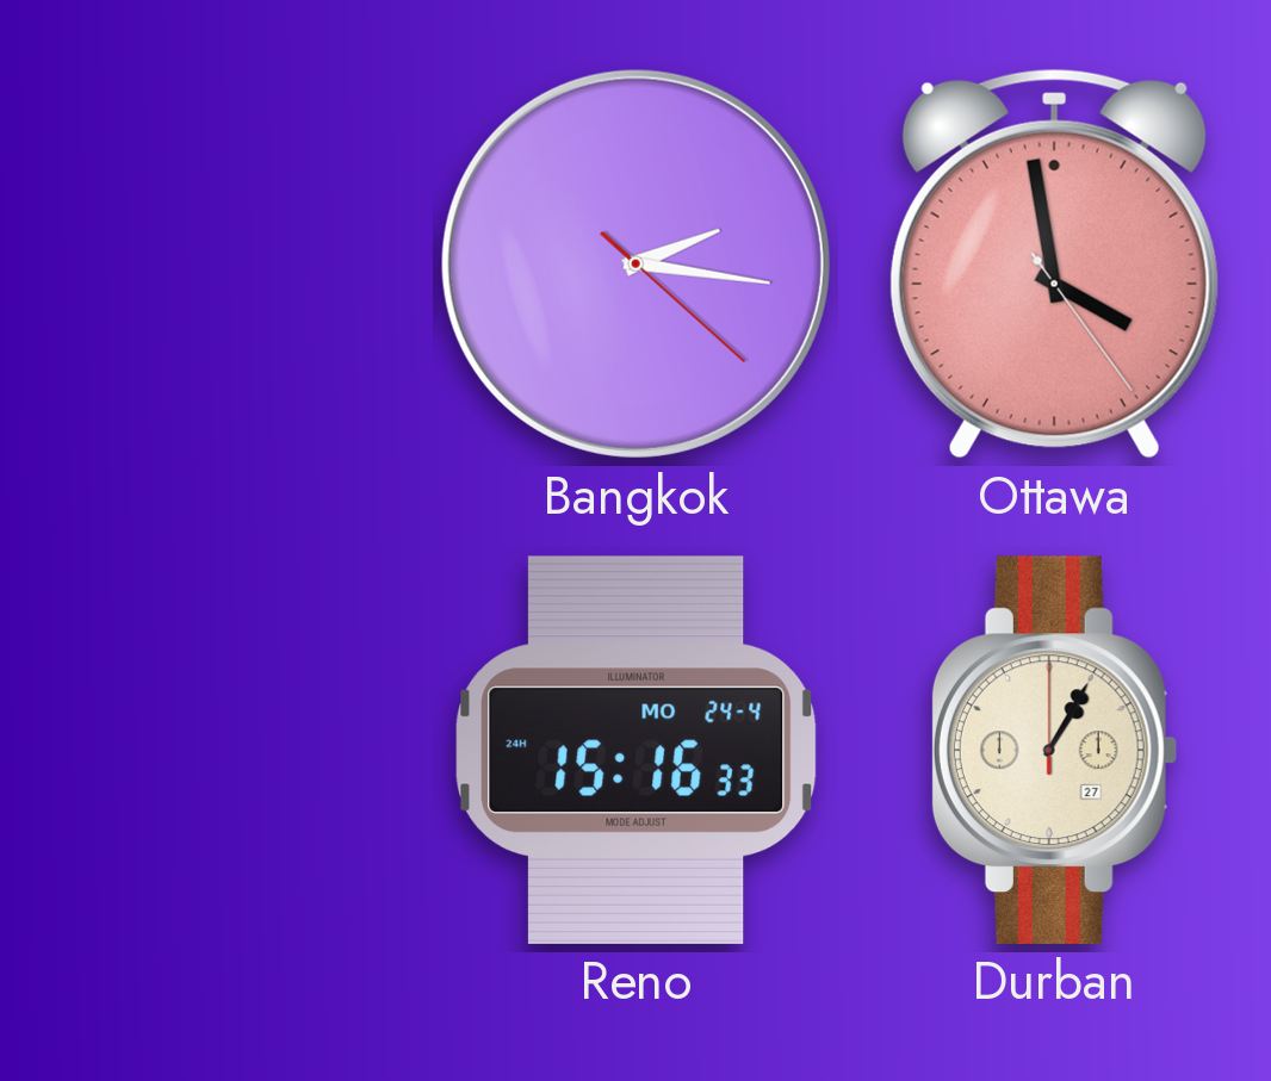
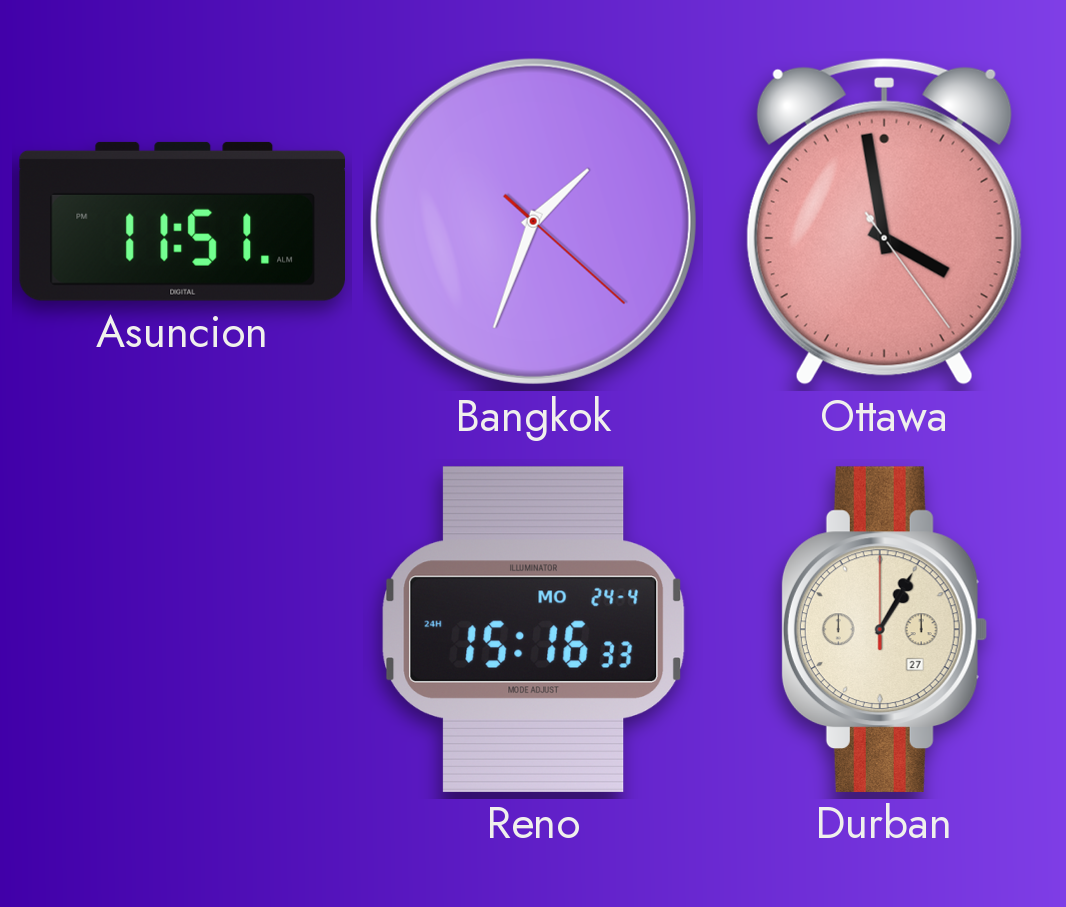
Asuncion: none -> 11:51
Bangkok: 2:16 -> 1:33
